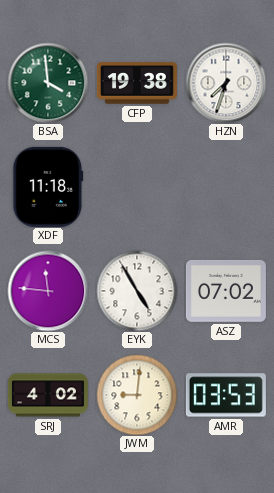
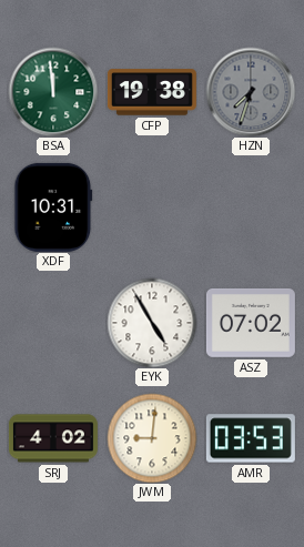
BSA: 3:59 -> 11:59
HZN dial: white -> grey
XDF: 11:18 -> 10:31
MCS: 11:46 -> none
